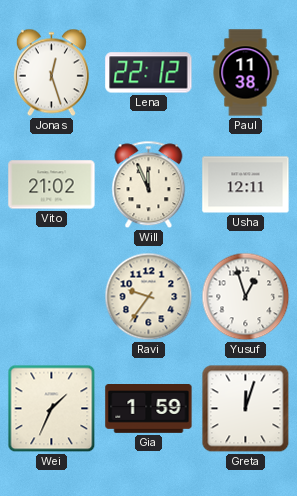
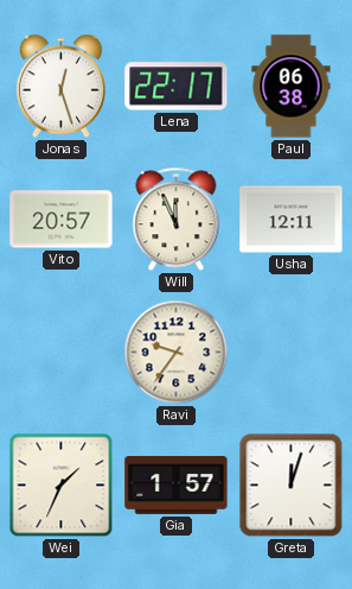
Lena: 22:12 -> 22:17
Paul: 11:38 -> 06:38
Vito: 21:02 -> 20:57
Yusuf: 12:57 -> none
Gia: 1:59 -> 1:57
